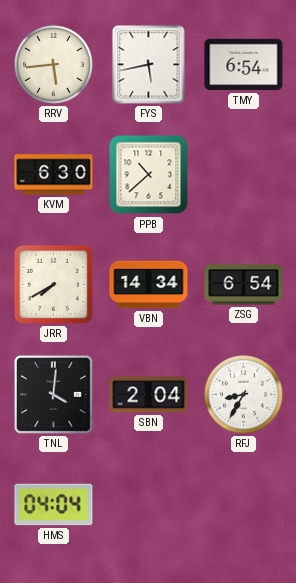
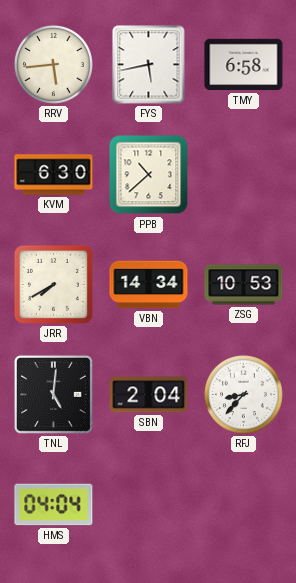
TMY: 6:54 -> 6:58
ZSG: 6:54 -> 10:53
TNL: 4:01 -> 5:01
RFJ: 8:35 -> 8:37
